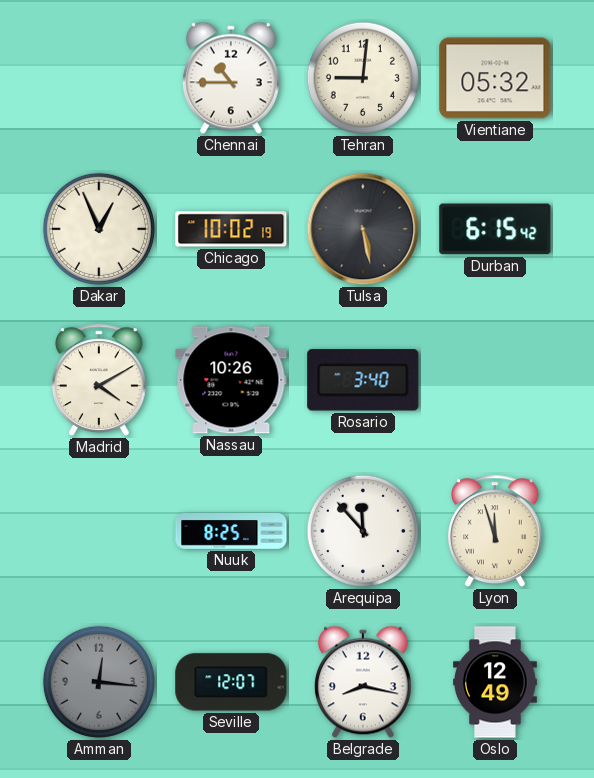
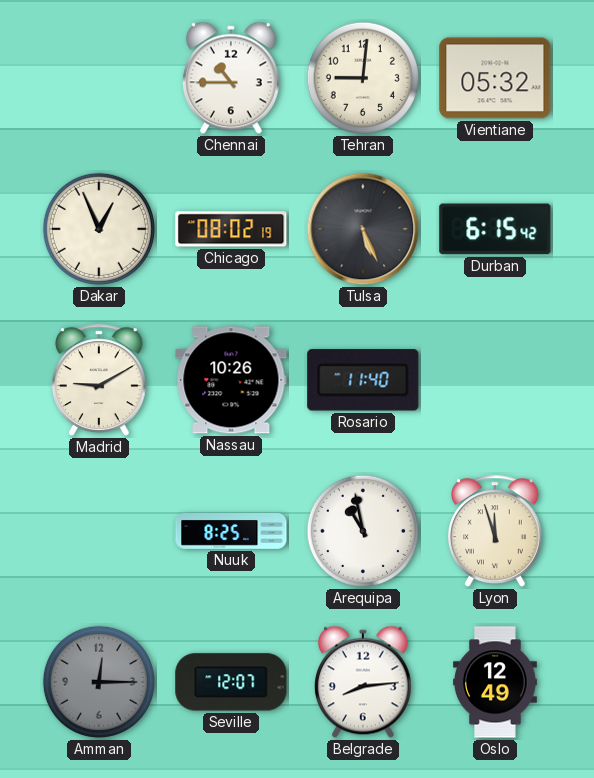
Chicago: 10:02 -> 08:02
Tulsa: 5:28 -> 5:26
Madrid: 4:10 -> 9:10
Rosario: 3:40 -> 11:40
Arequipa: 11:53 -> 10:58
Amman: 12:16 -> 12:15
Belgrade: 8:17 -> 8:14
